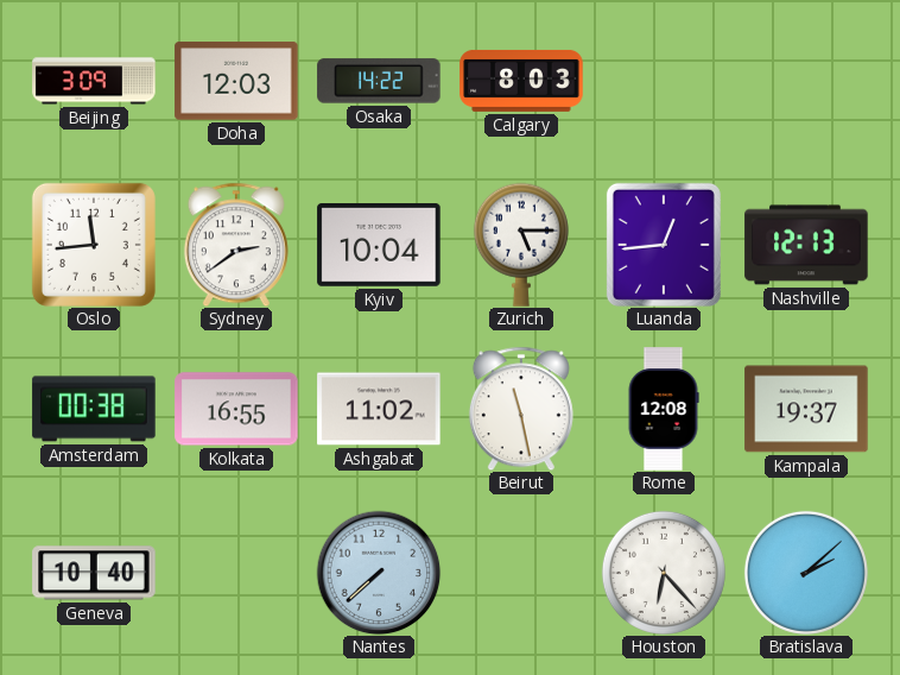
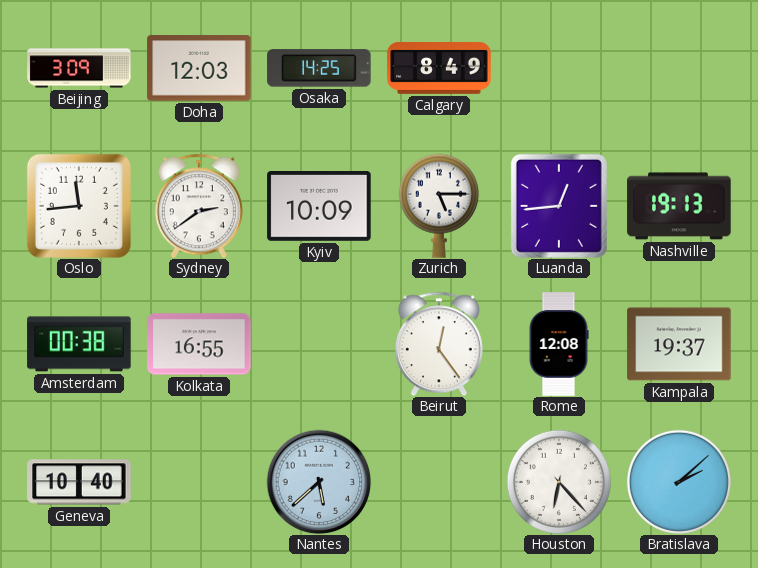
Osaka: 14:22 -> 14:25
Calgary: 8:03 -> 8:49
Kyiv: 10:04 -> 10:09
Nashville: 12:13 -> 19:13
Ashgabat: 11:02 -> none
Beirut: 11:28 -> 12:24
Nantes: 7:38 -> 5:38
